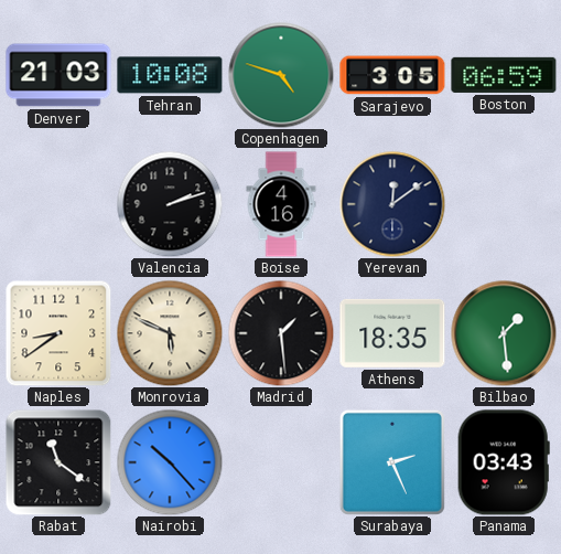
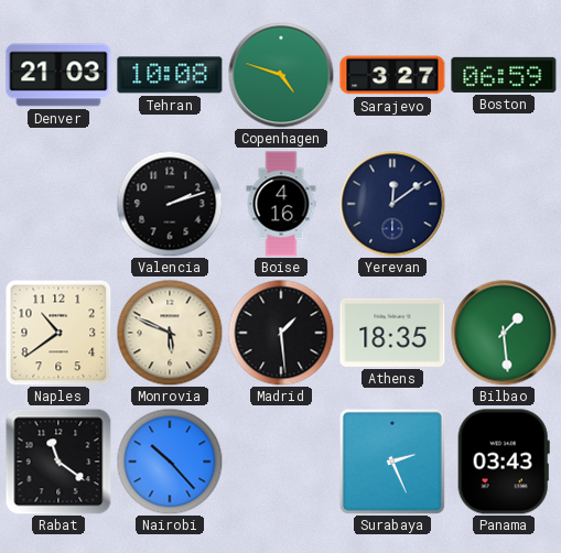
Sarajevo: 3:05 -> 3:27
Naples: 8:39 -> 10:39
